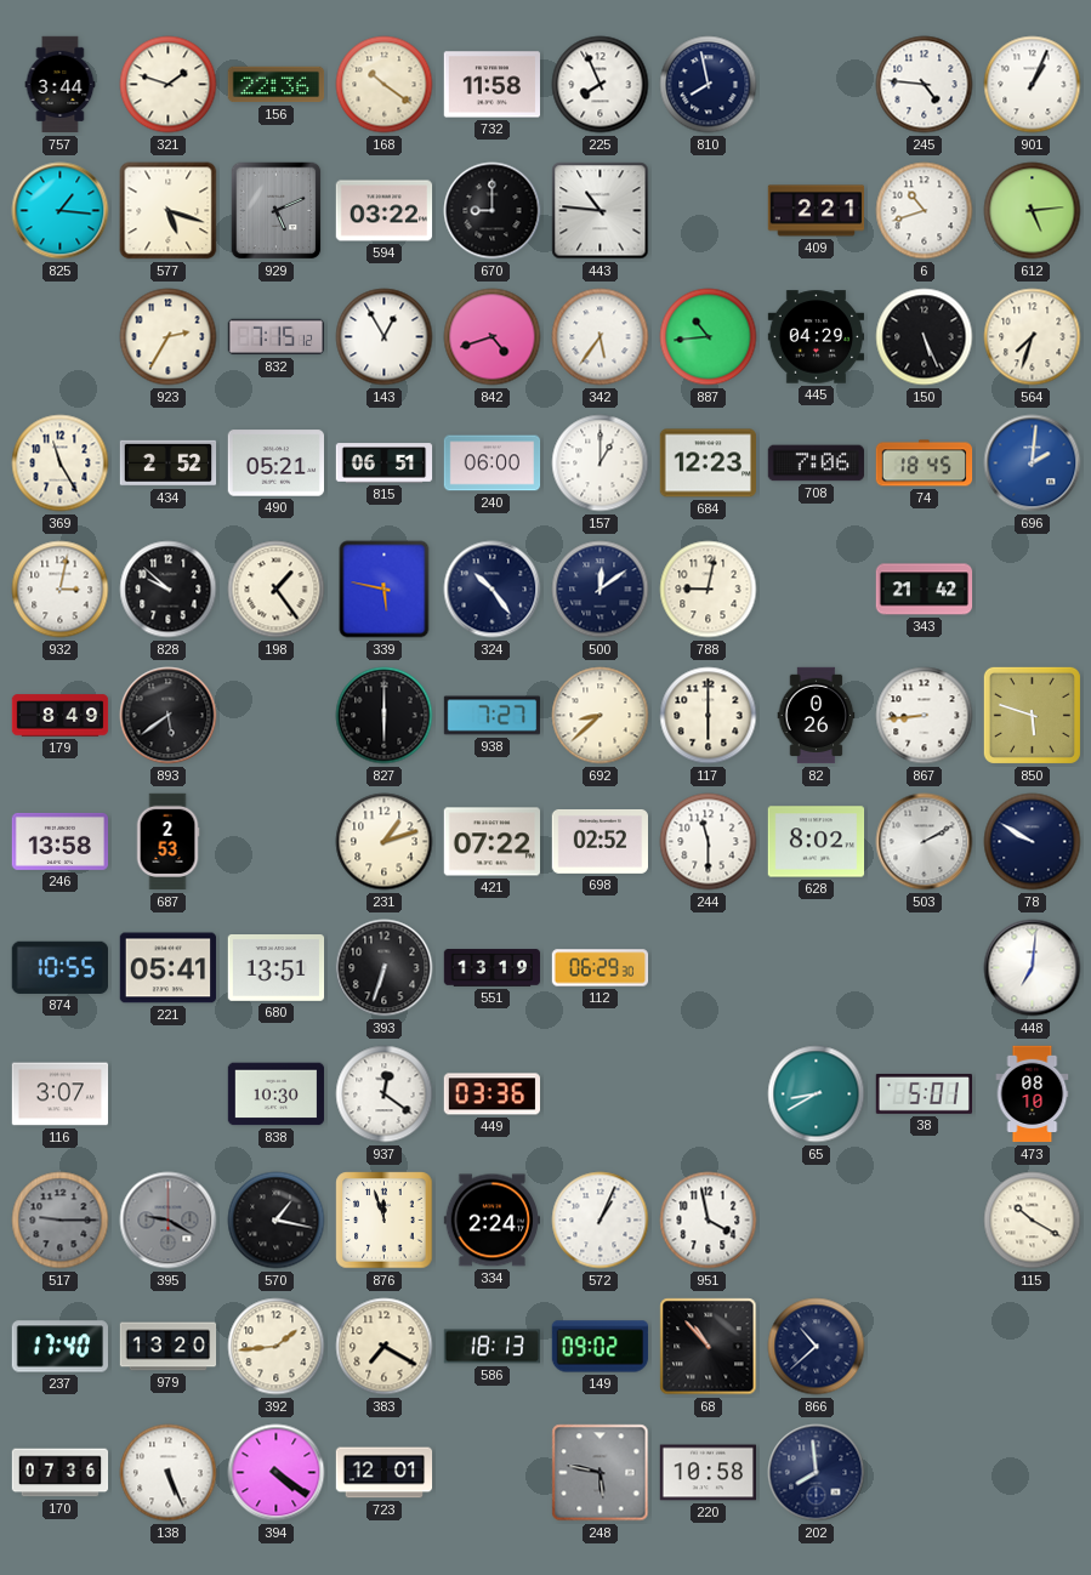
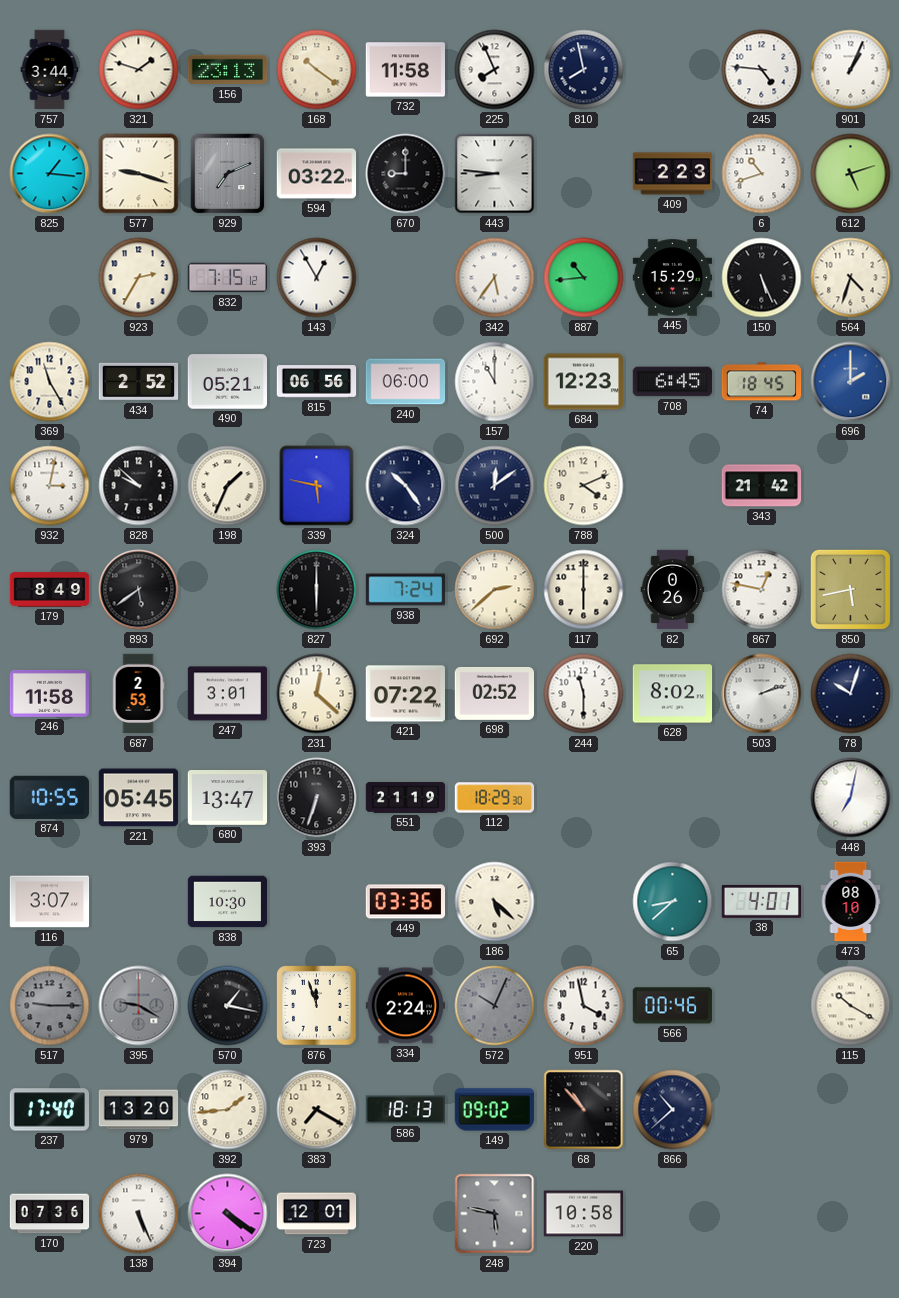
156: 22:36 -> 23:13
577: 5:18 -> 9:18
929: 5:11 -> 7:11
443: 10:46 -> 8:46
409: 2:21 -> 2:23
612: 5:14 -> 5:12
842: 4:42 -> none
445: 04:29 -> 15:29
564: 7:33 -> 4:33
815: 06:51 -> 06:56
157: 1:00 -> 11:00
708: 7:06 -> 6:45
696: 2:01 -> 2:00
198: 1:24 -> 1:34
788: 9:02 -> 4:11
938: 7:27 -> 7:24
692: 8:38 -> 2:38
867: 8:44 -> 12:47
850: 5:48 -> 5:43
246: 13:58 -> 11:58
247: none -> 3:01
231: 1:12 -> 12:22
503: 2:10 -> 2:12
78: 9:50 -> 10:03
221: 05:41 -> 05:45
680: 13:51 -> 13:47
551: 13:19 -> 21:19
112: 06:29 -> 18:29
448: 7:01 -> 7:02
937: 12:21 -> none
186: none -> 5:22
65: 8:40 -> 8:38
38: 5:01 -> 4:01
572: 1:04 -> 10:04
572 dial: white -> grey
566: none -> 00:46
202: 7:59 -> none
